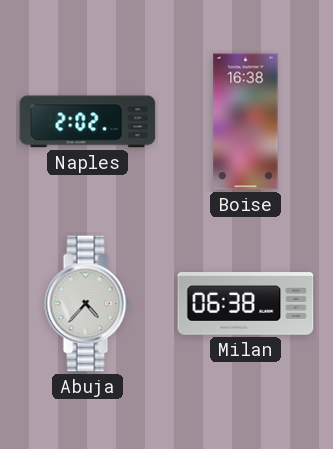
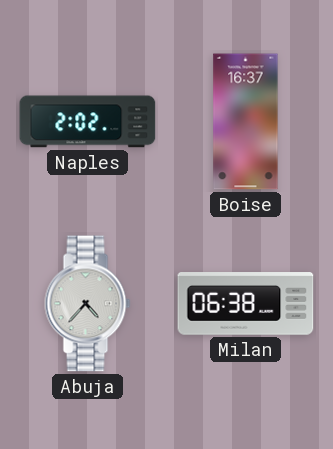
Boise: 16:38 -> 16:37
